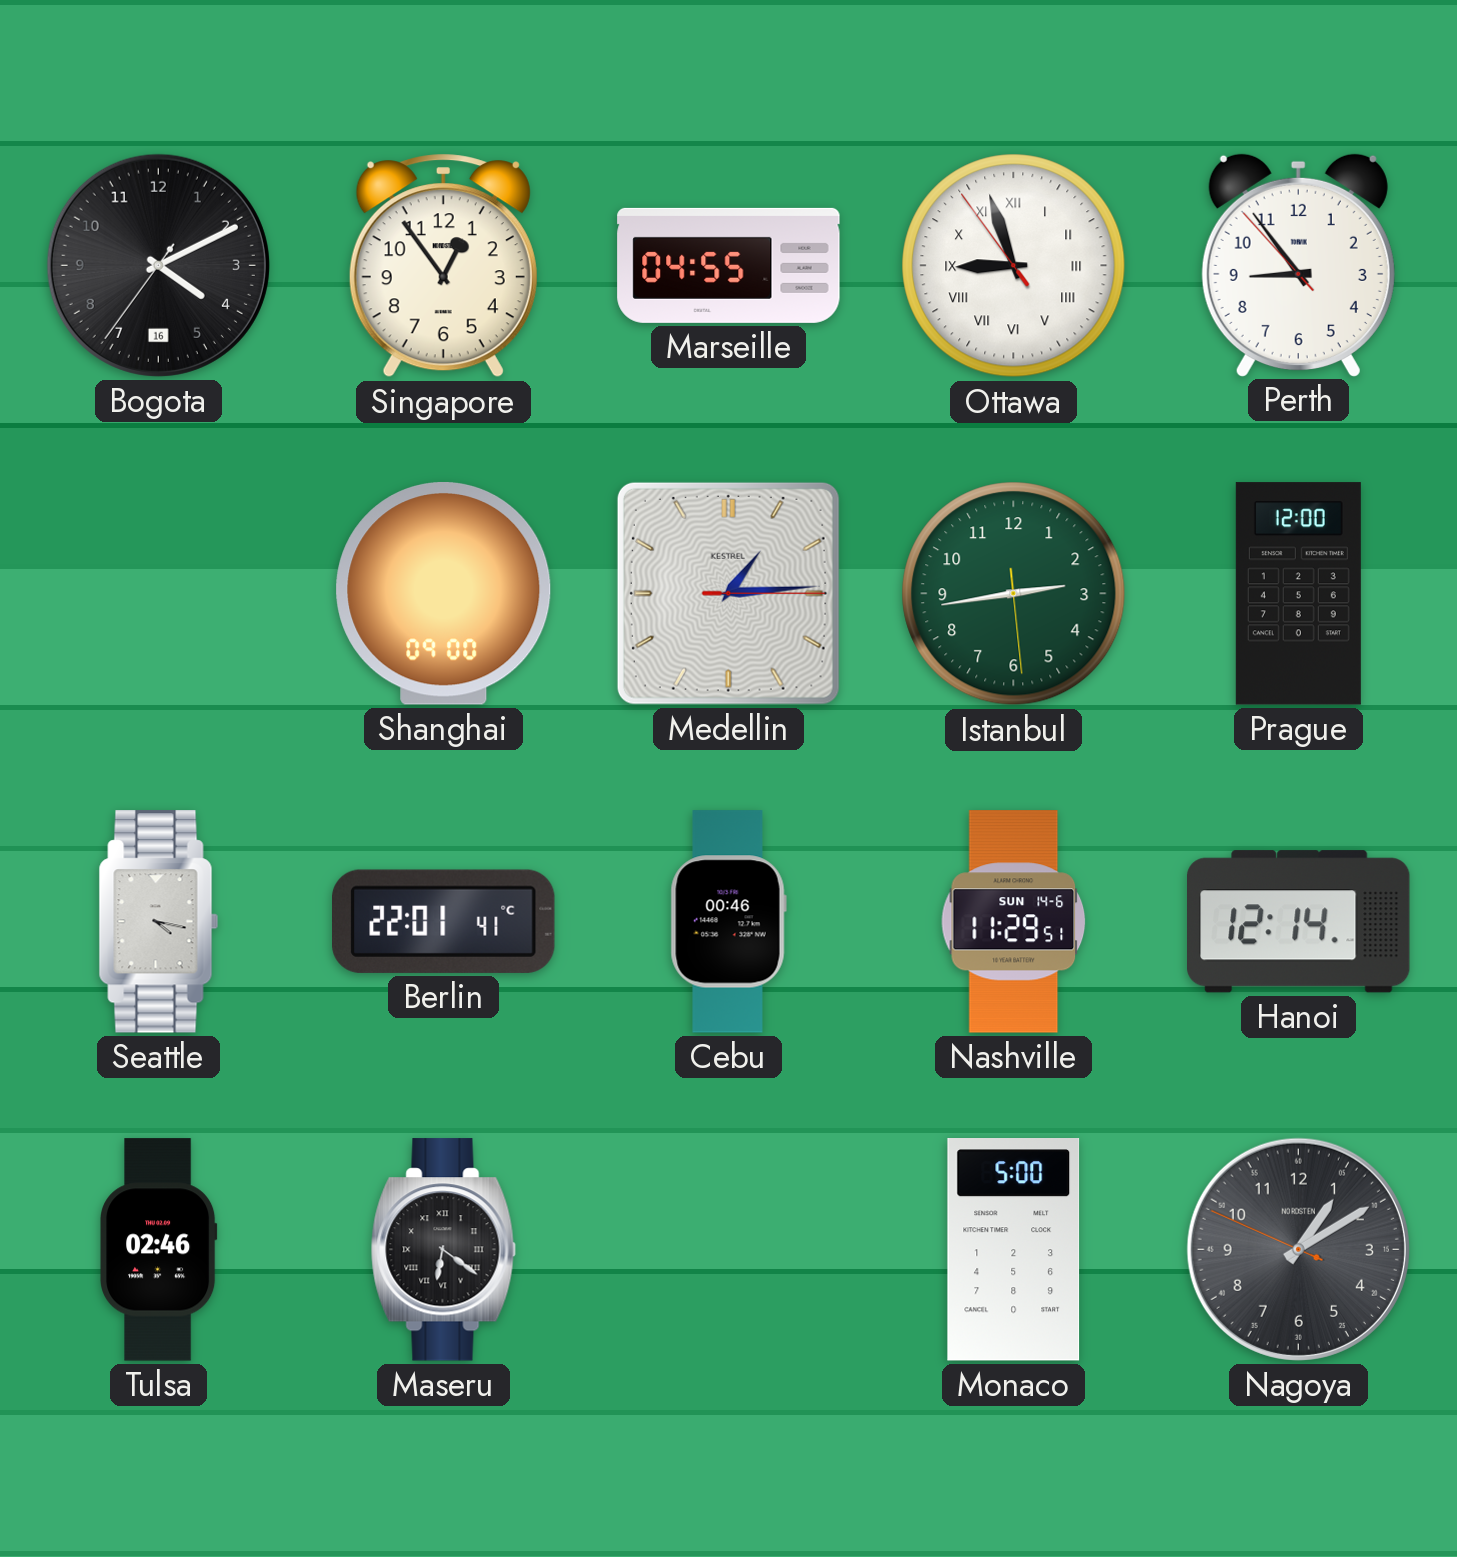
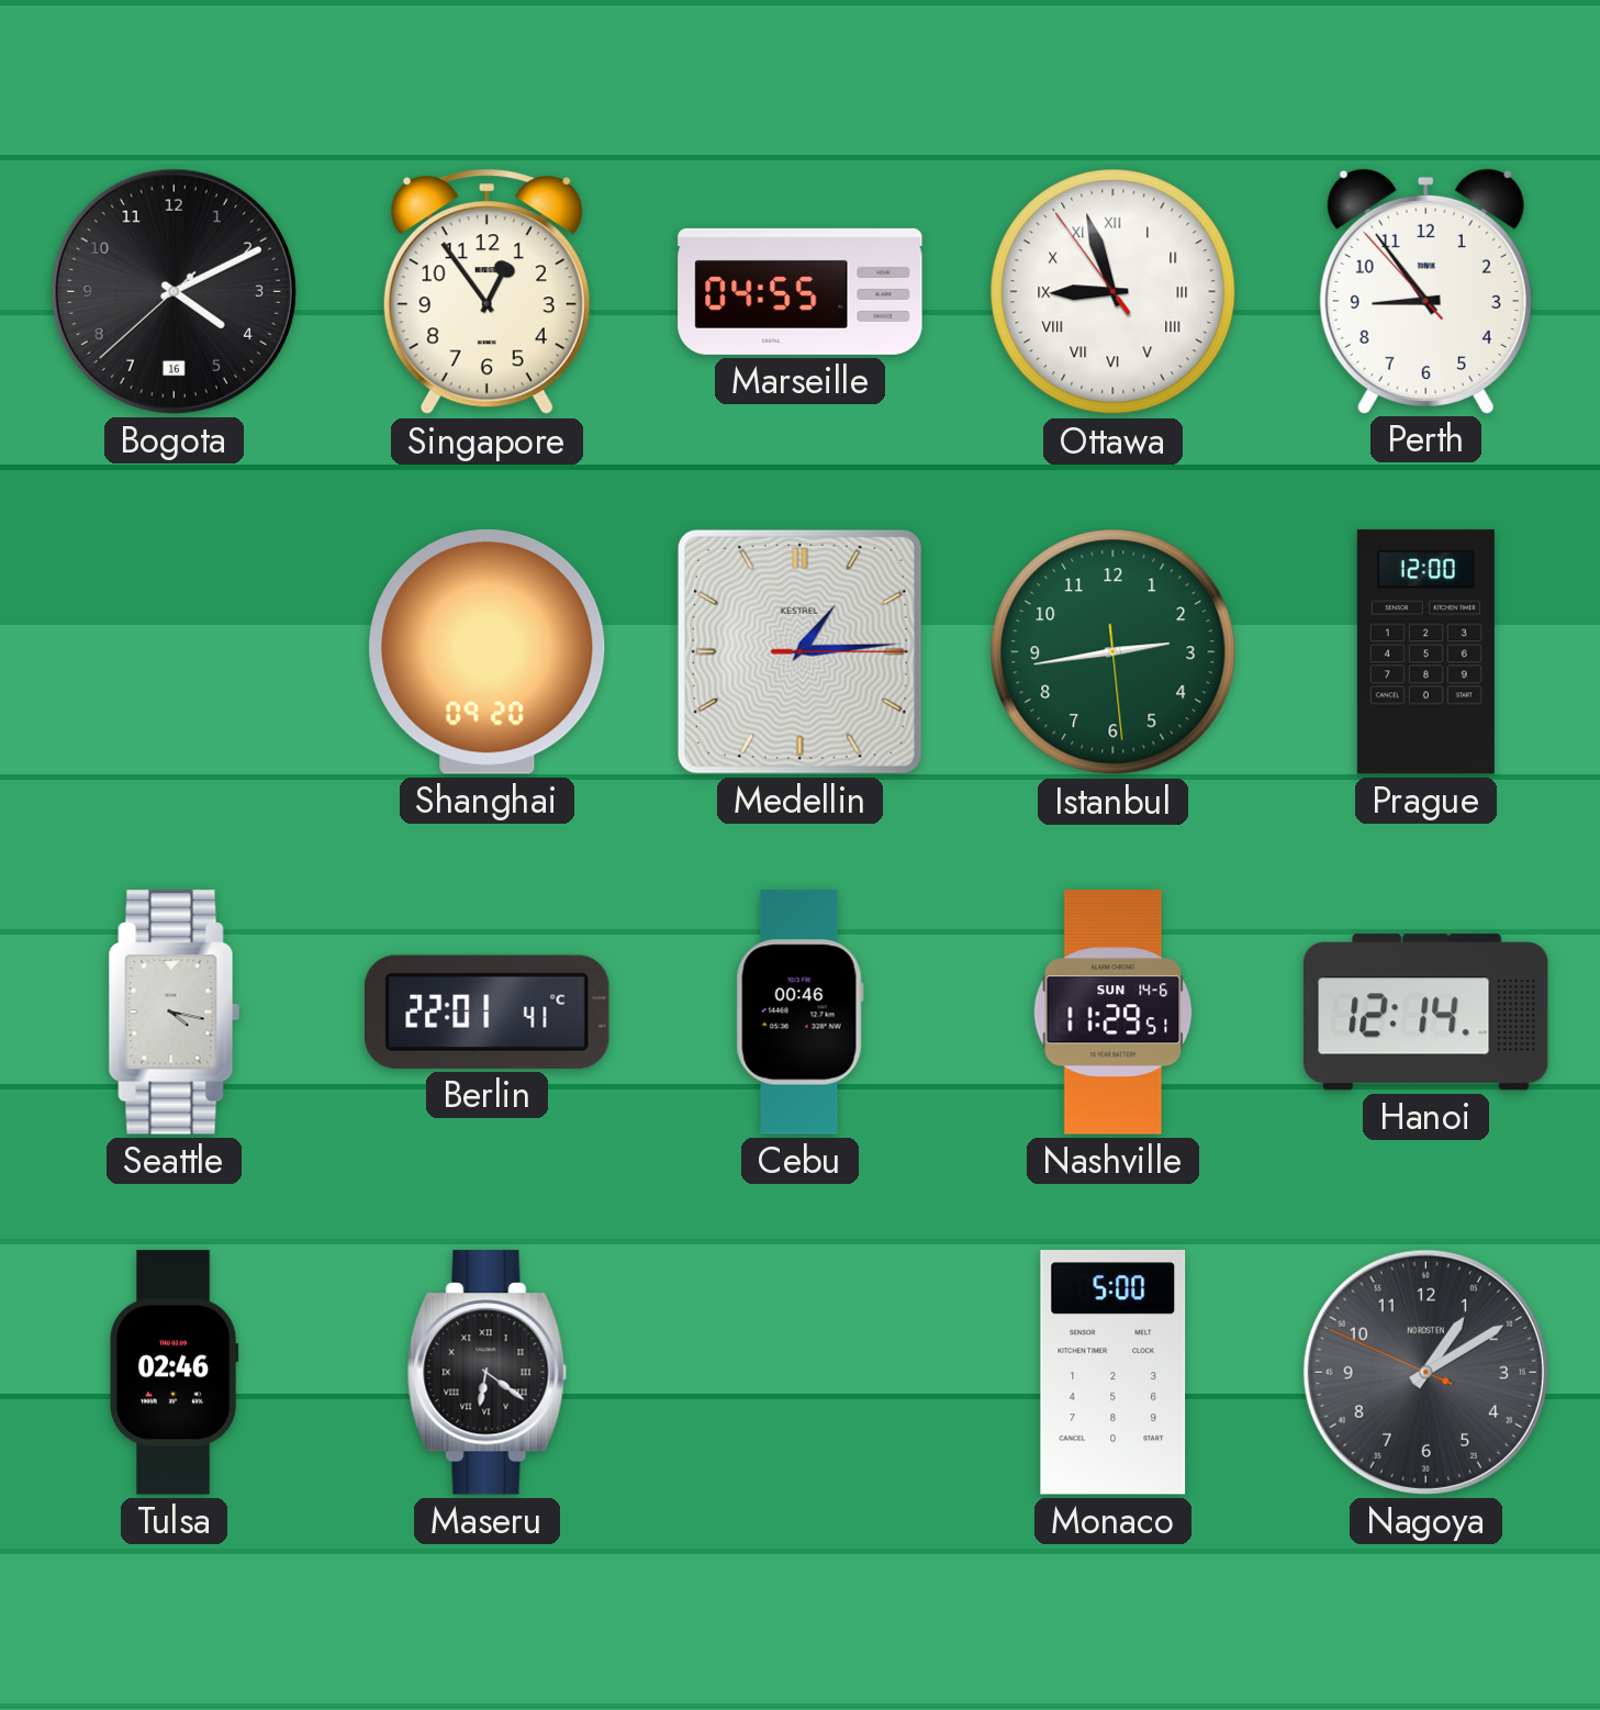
Bogota: 4:10:36 -> 4:10:38
Shanghai: 09:00 -> 09:20
